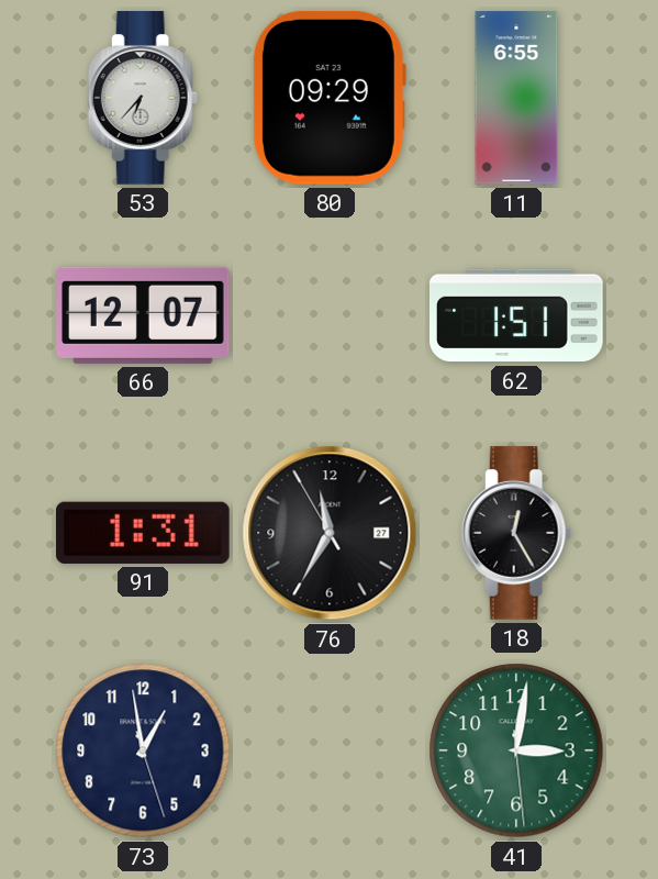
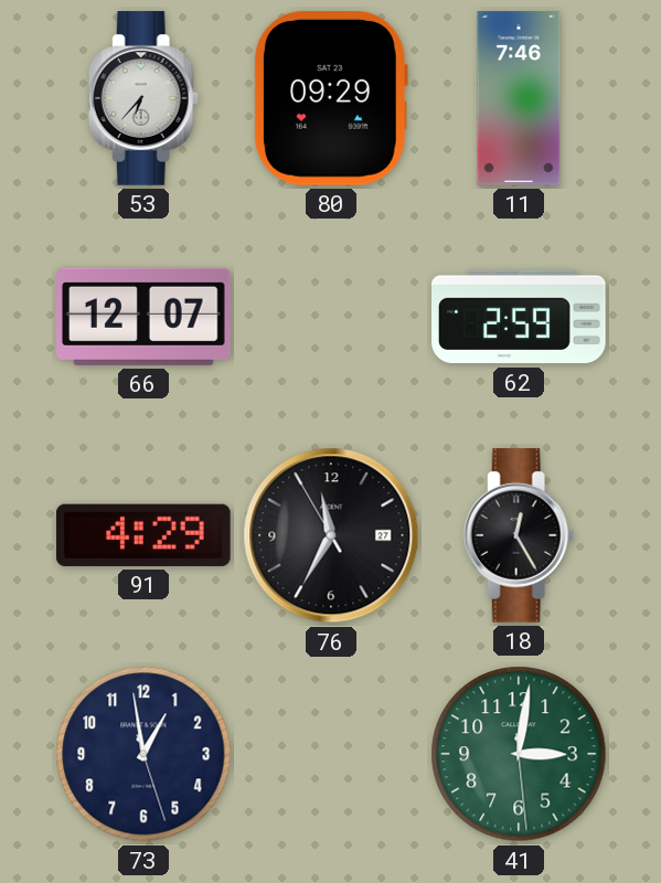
11: 6:55 -> 7:46
62: 1:51 -> 2:59
91: 1:31 -> 4:29
